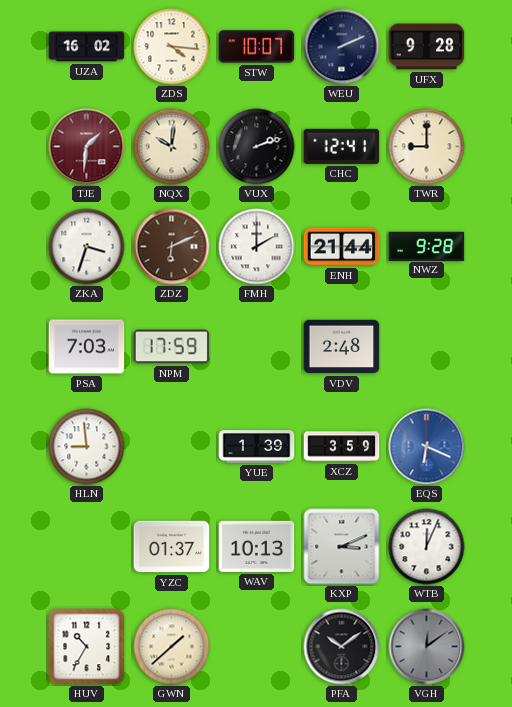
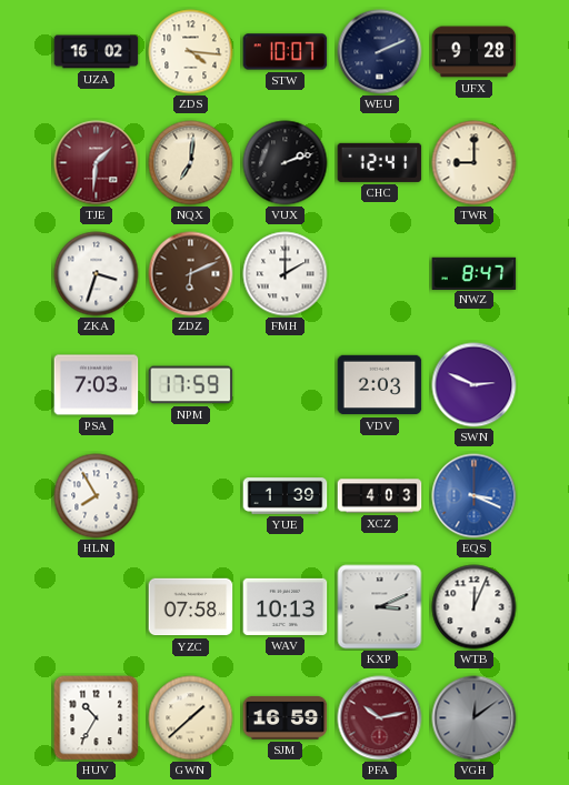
NQX: 10:01 -> 7:01
ENH: 21:44 -> none
NWZ: 9:28 -> 8:47
VDV: 2:48 -> 2:03
SWN: none -> 2:49
HLN: 8:59 -> 7:55
XCZ: 3:59 -> 4:03
EQS: 6:19 -> 3:19
YZC: 01:37 -> 07:58
SJM: none -> 16:59
PFA: 10:09 -> 10:13
PFA dial: black -> burgundy
